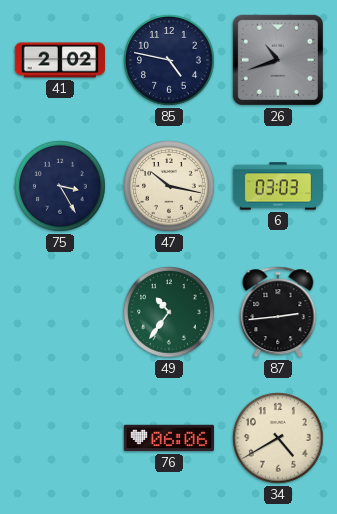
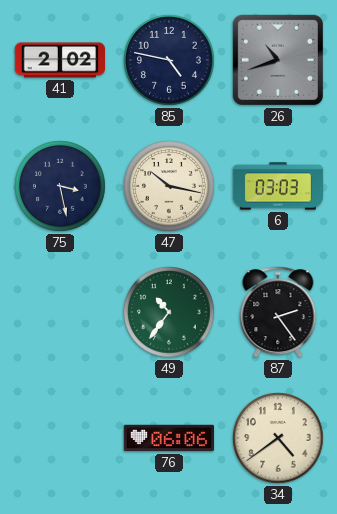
75: 3:25 -> 3:28
87: 2:44 -> 2:24
34: 4:40 -> 4:39
